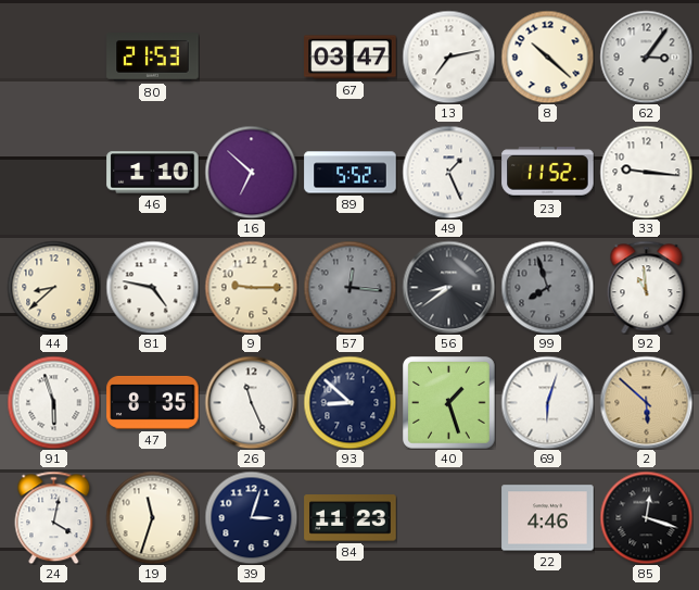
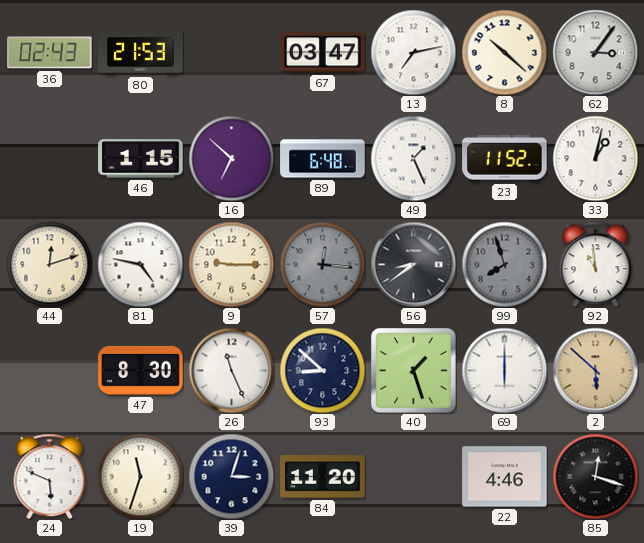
36: none -> 02:43
46: 1:10 -> 1:15
89: 5:52 -> 6:48
33: 9:16 -> 1:02
44: 8:38 -> 12:12
91: 5:57 -> none
47: 8:35 -> 8:30
69: 6:03 -> 6:00
24: 4:02 -> 5:49
84: 11:23 -> 11:20
